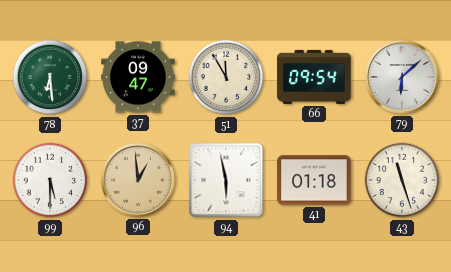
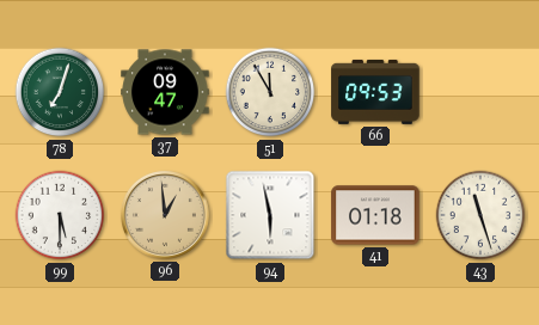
78: 6:29 -> 7:03
66: 09:54 -> 09:53
79: 6:08 -> none
